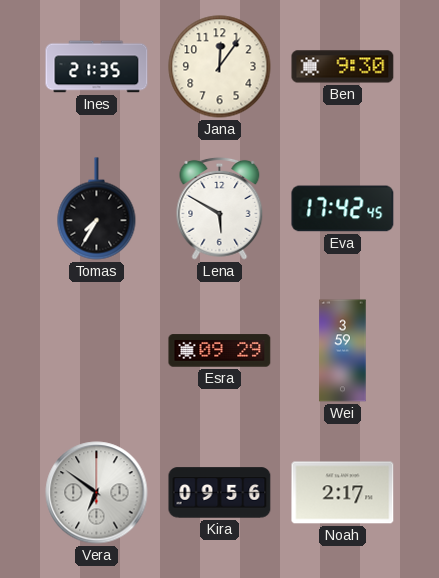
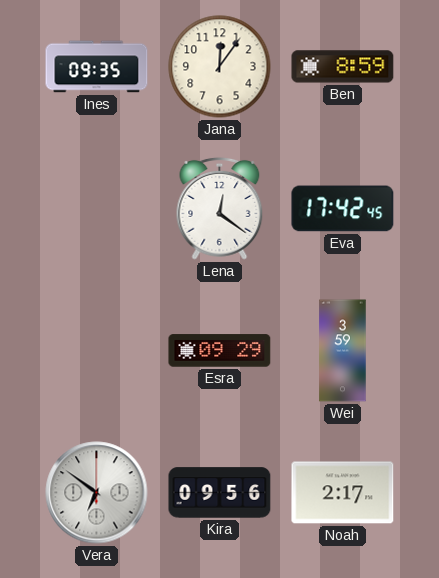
Ines: 21:35 -> 09:35
Ben: 9:30 -> 8:59
Tomas: 7:35 -> none
Lena: 5:50 -> 12:21
